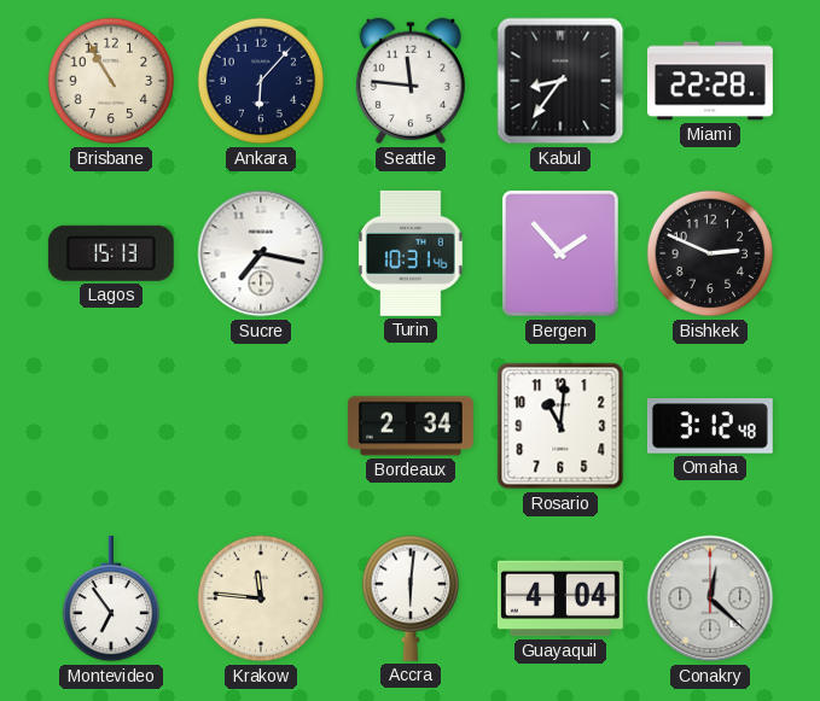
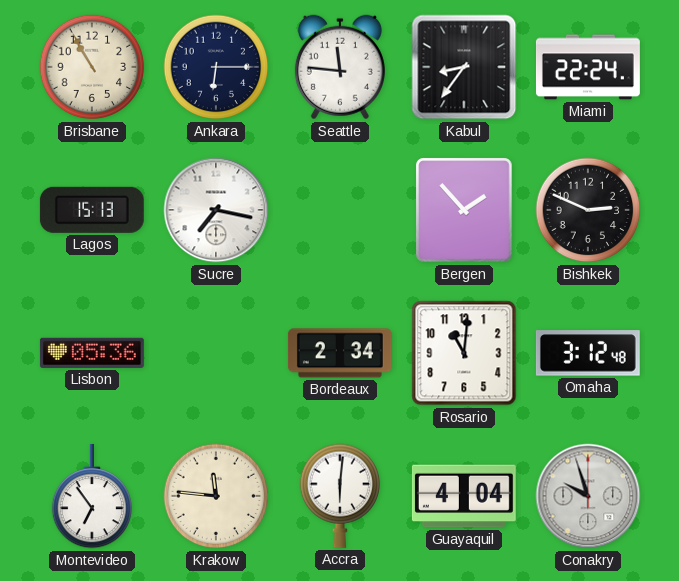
Ankara: 6:07 -> 6:15
Miami: 22:28 -> 22:24
Turin: 10:31 -> none
Lisbon: none -> 05:36
Conakry: 12:22 -> 9:57
